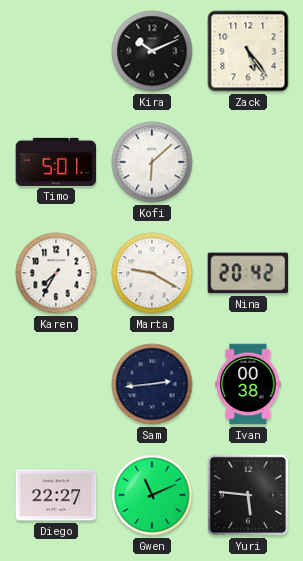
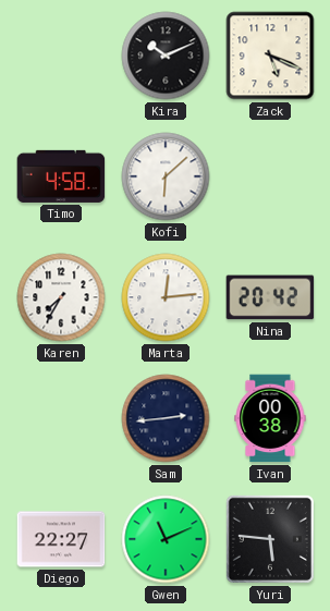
Zack: 5:24 -> 5:19
Timo: 5:01 -> 4:58
Marta: 9:20 -> 12:14
